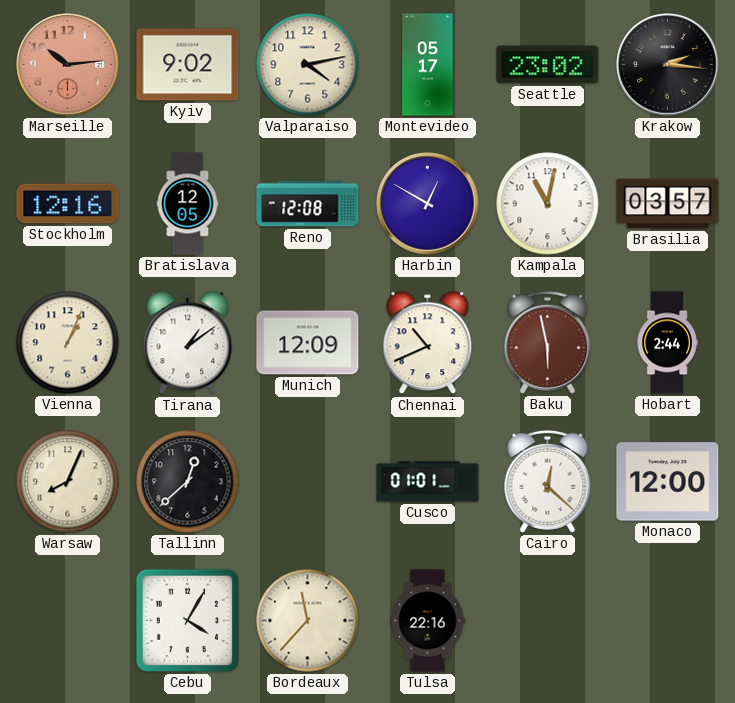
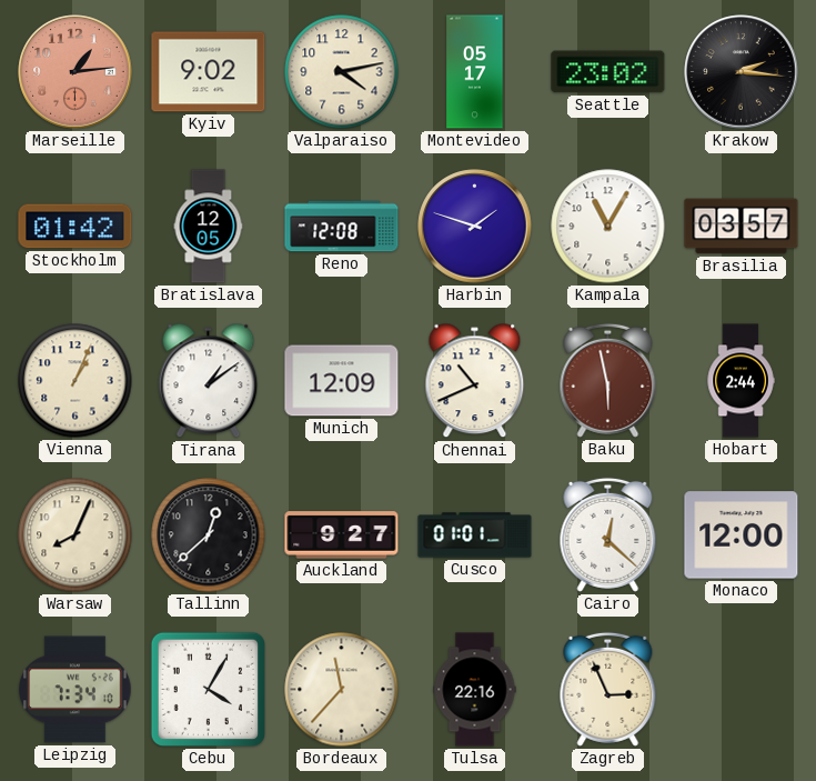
Marseille: 10:14 -> 1:14
Stockholm: 12:16 -> 01:42
Harbin: 12:50 -> 1:48
Kampala: 11:02 -> 11:05
Auckland: none -> 9:27
Leipzig: none -> 7:34
Zagreb: none -> 2:56
